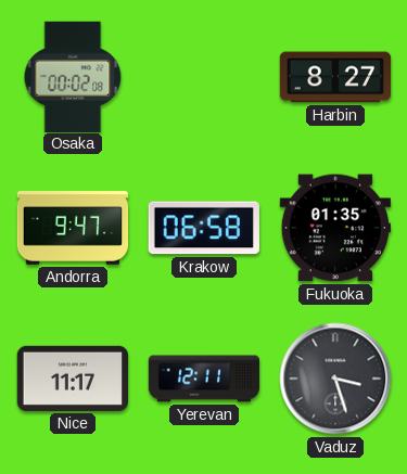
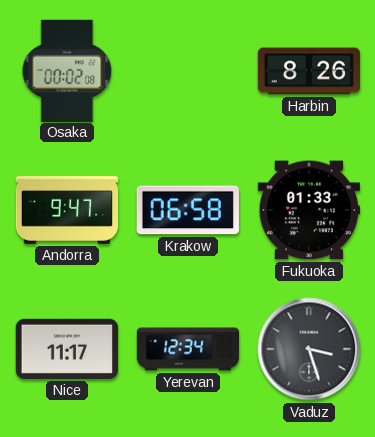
Harbin: 8:27 -> 8:26
Fukuoka: 01:35 -> 01:33
Yerevan: 12:11 -> 12:34
